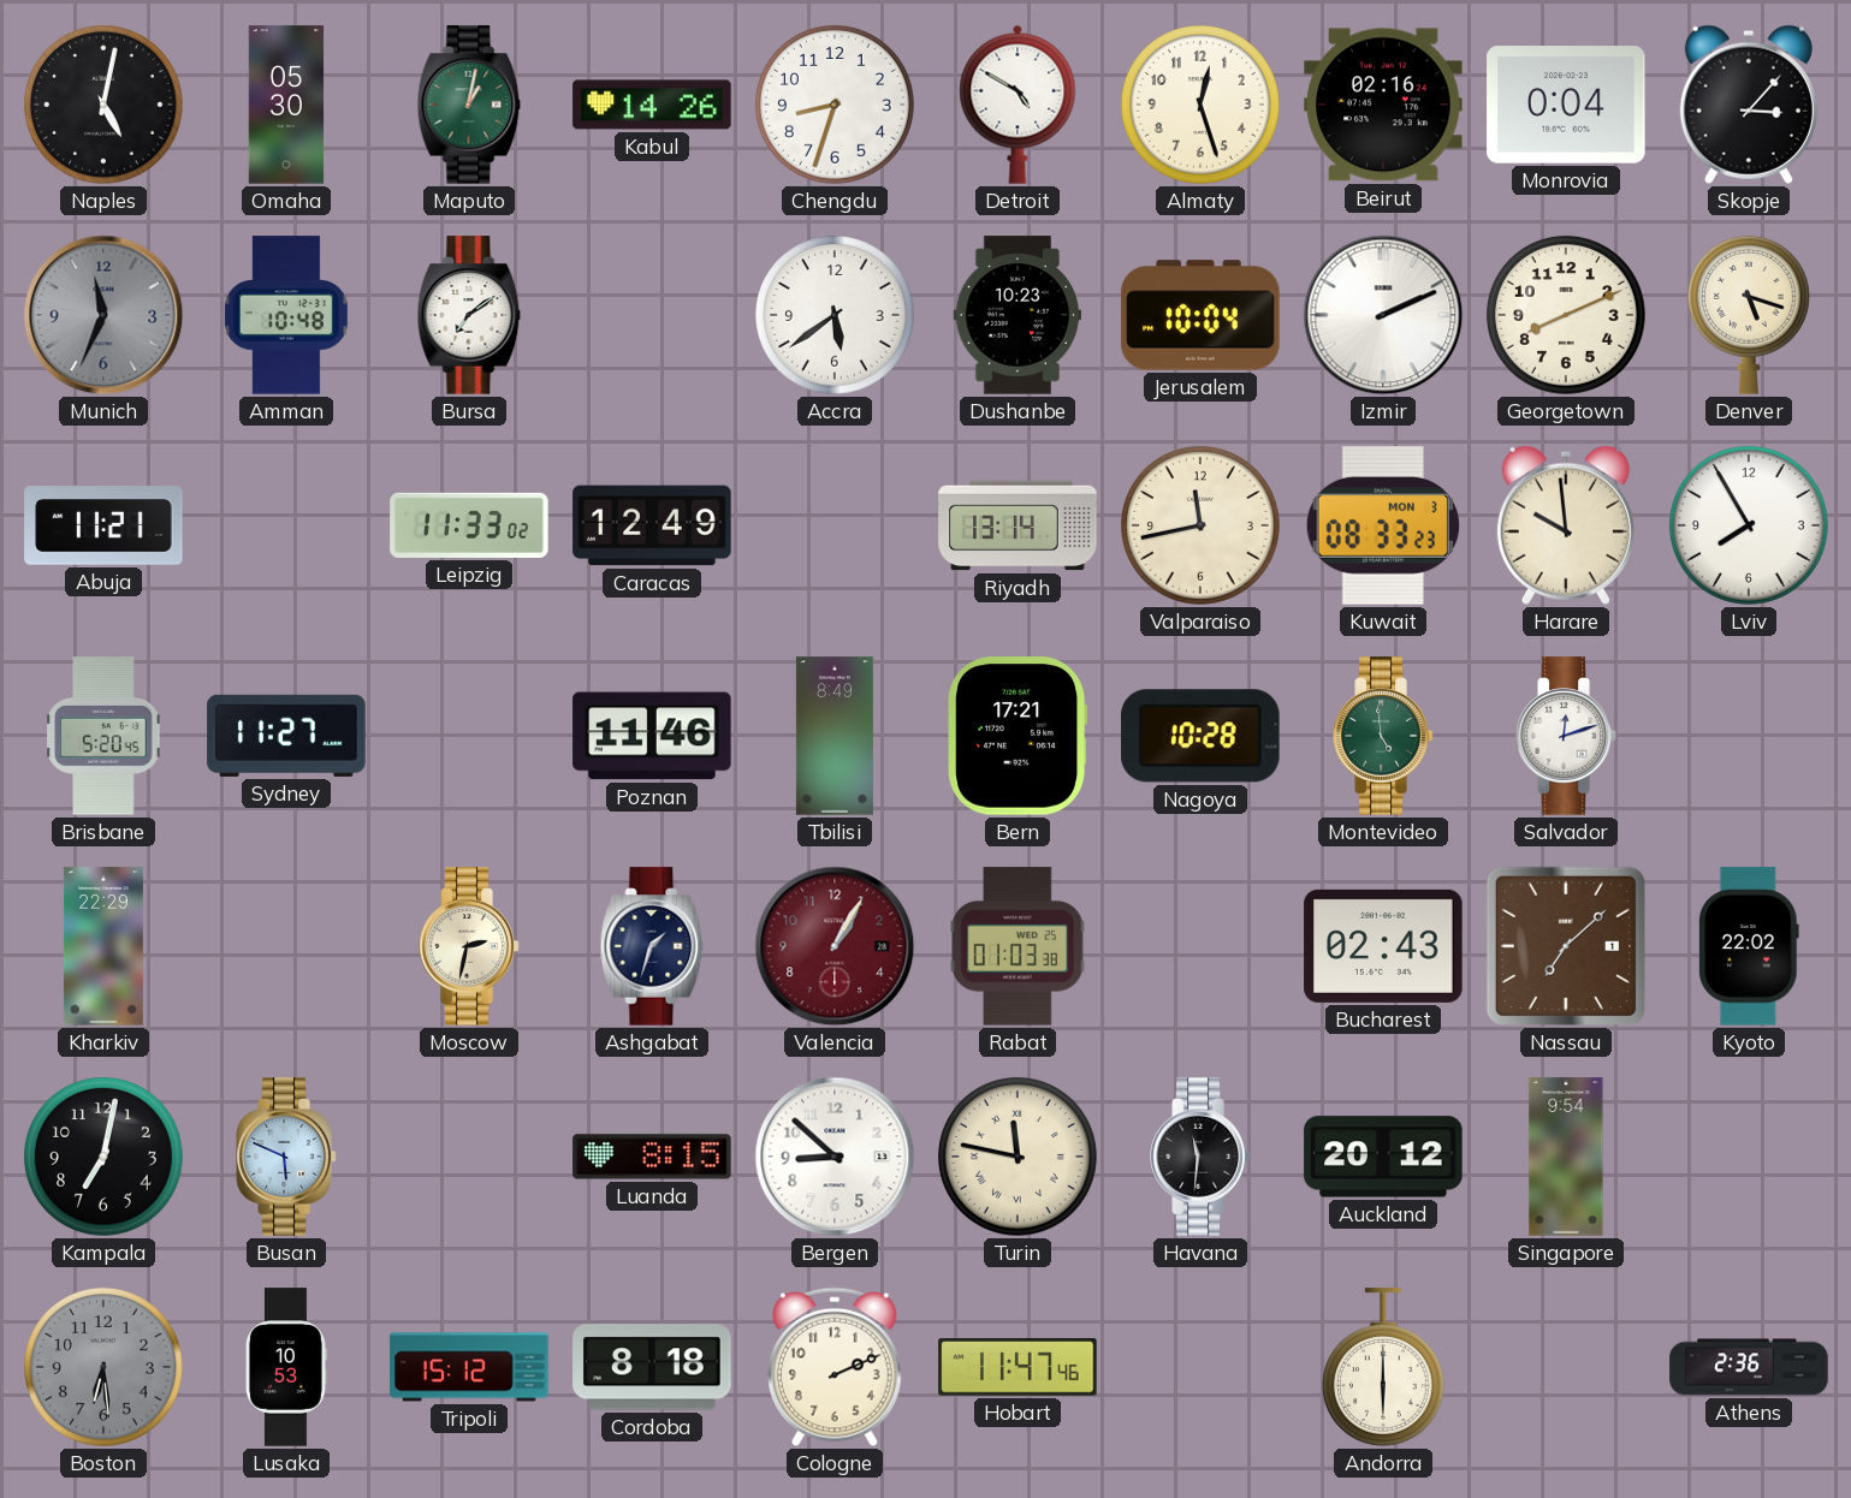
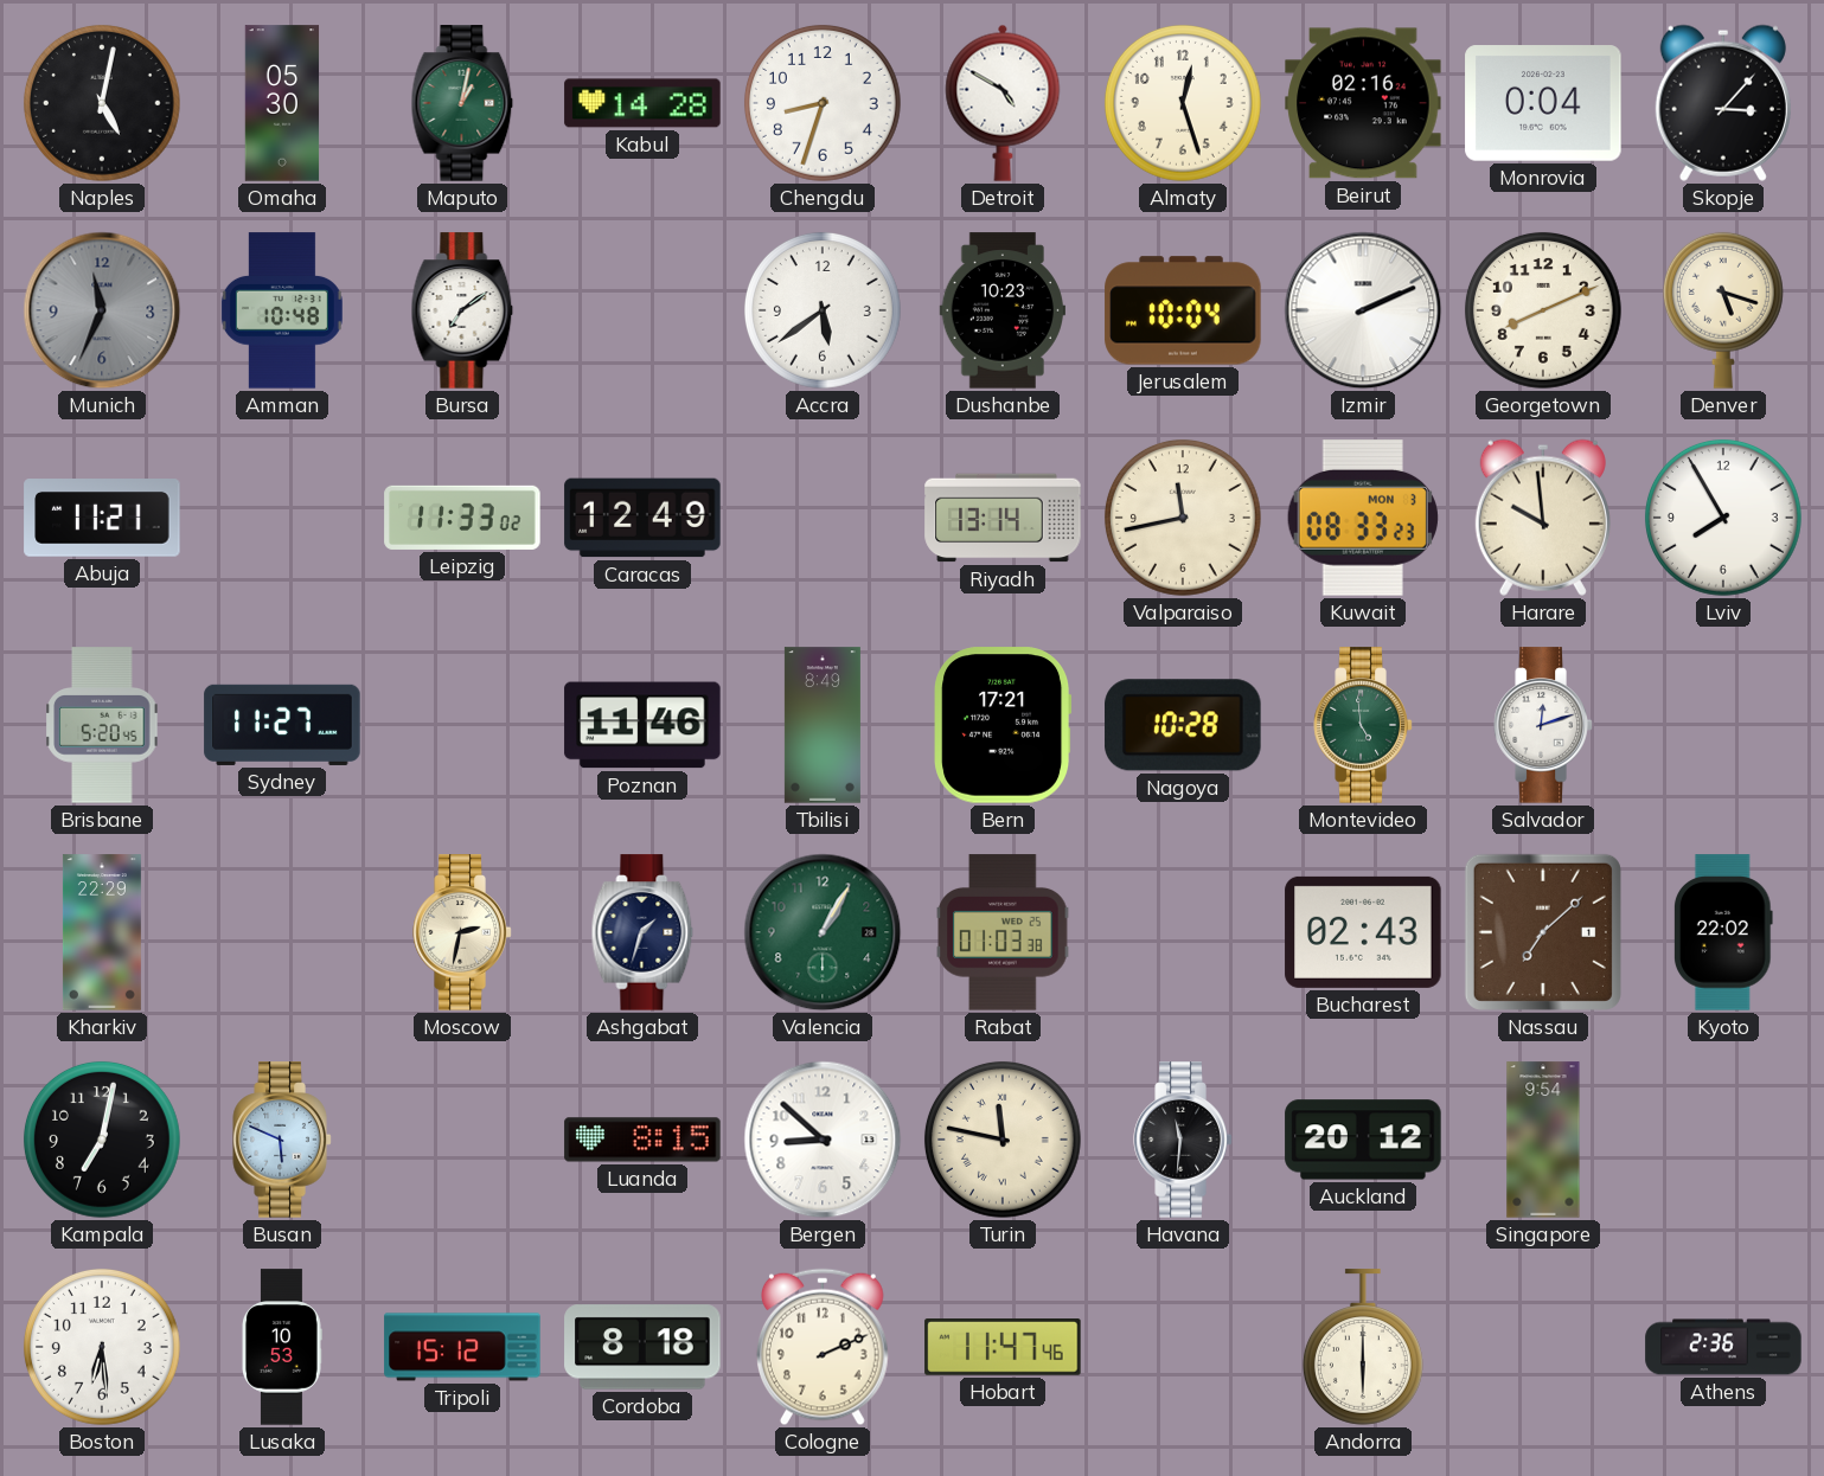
Kabul: 14:26 -> 14:28
Valencia dial: burgundy -> green
Boston dial: grey -> white
